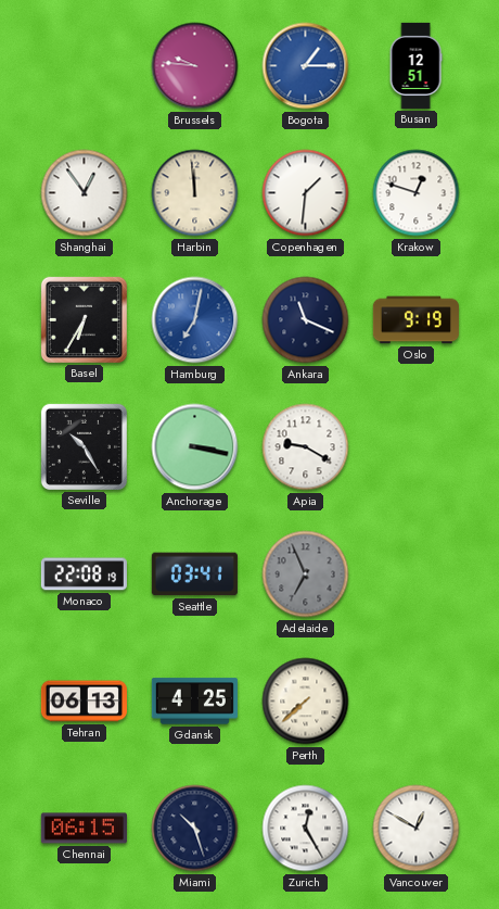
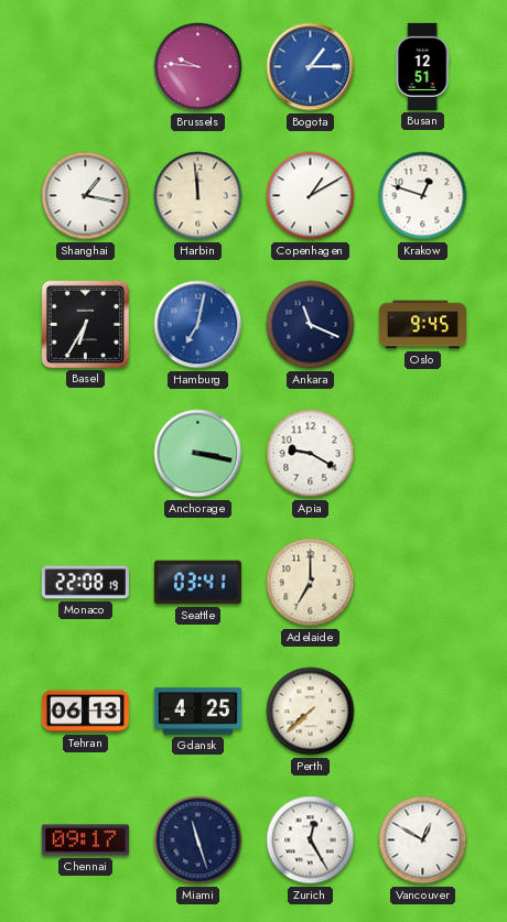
Shanghai: 12:54 -> 1:17
Copenhagen: 1:31 -> 1:10
Oslo: 9:19 -> 9:45
Seville: 10:25 -> none
Adelaide: 6:56 -> 7:00
Adelaide dial: grey -> cream
Chennai: 06:15 -> 09:17
Miami: 10:27 -> 11:27
